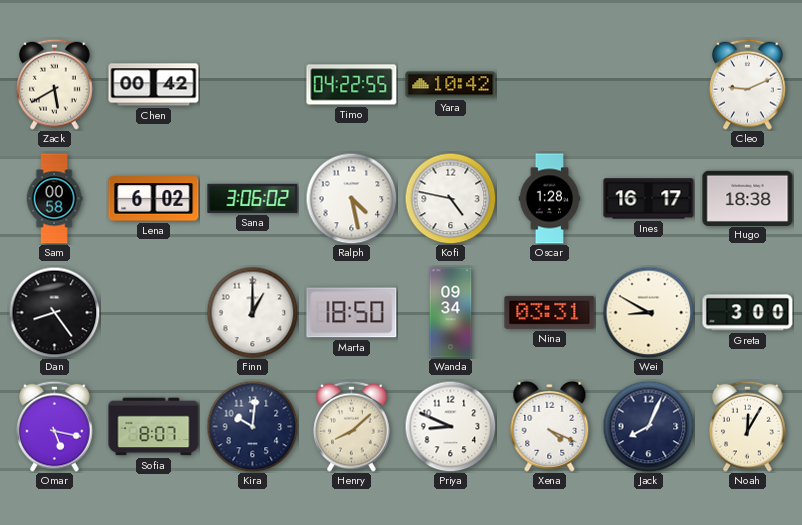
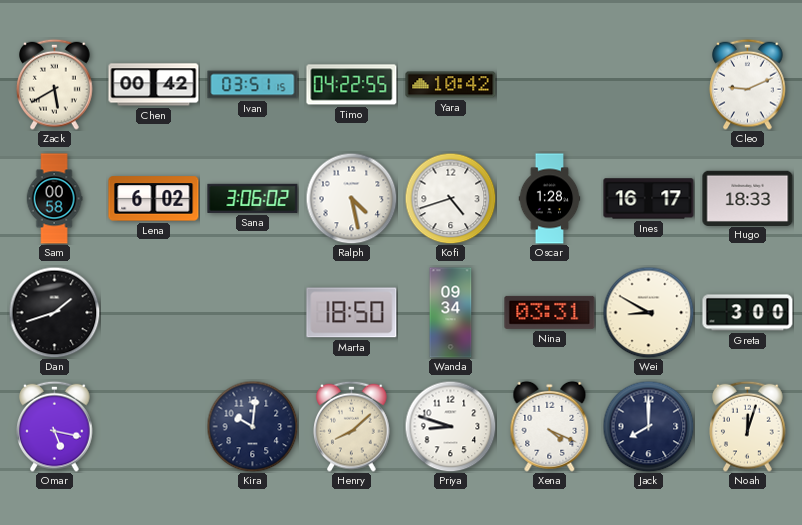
Ivan: none -> 03:51
Kofi: 4:47 -> 4:42
Hugo: 18:38 -> 18:33
Dan: 8:24 -> 1:42
Finn: 1:00 -> none
Sofia: 8:07 -> none
Priya: 8:49 -> 8:48
Jack: 8:04 -> 8:00
Noah: 12:05 -> 12:03
